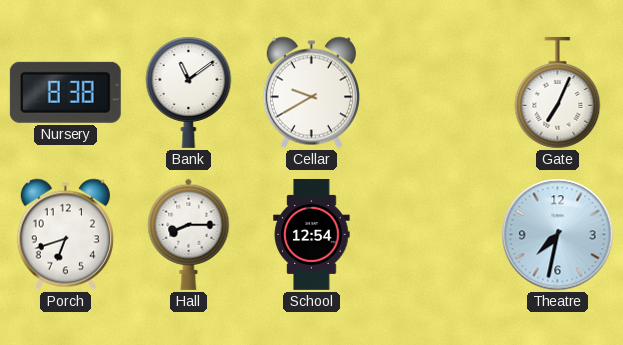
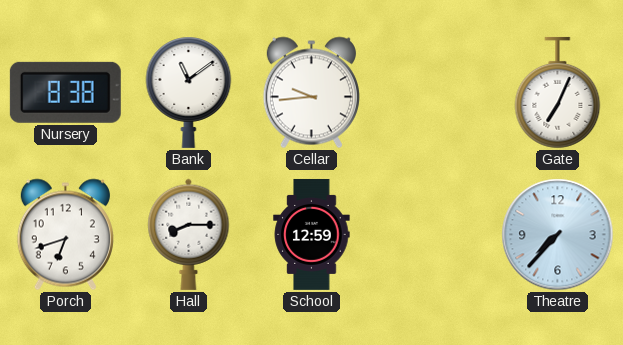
Cellar: 9:40 -> 9:44
School: 12:54 -> 12:59
Theatre: 7:32 -> 7:37
